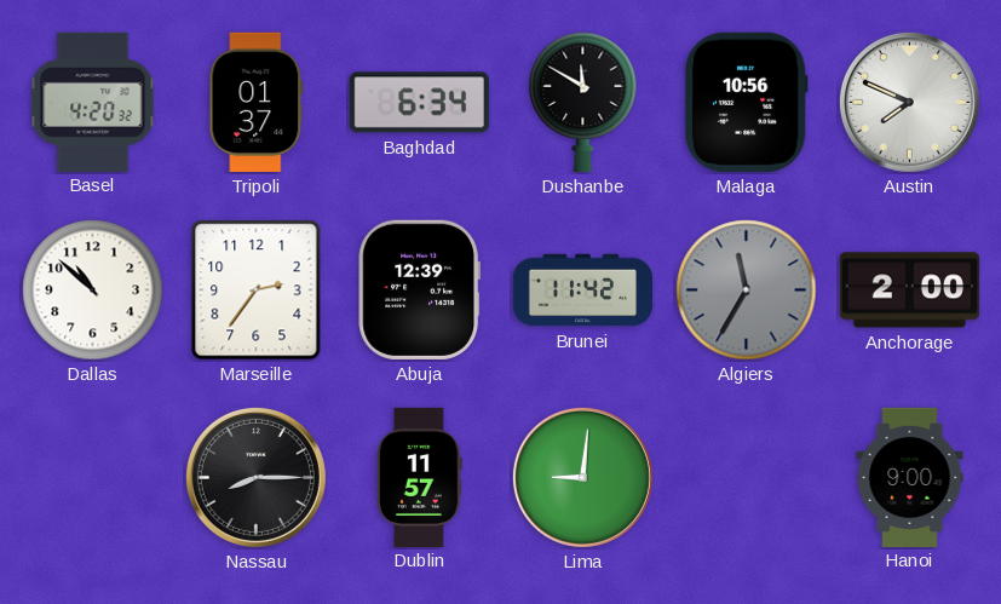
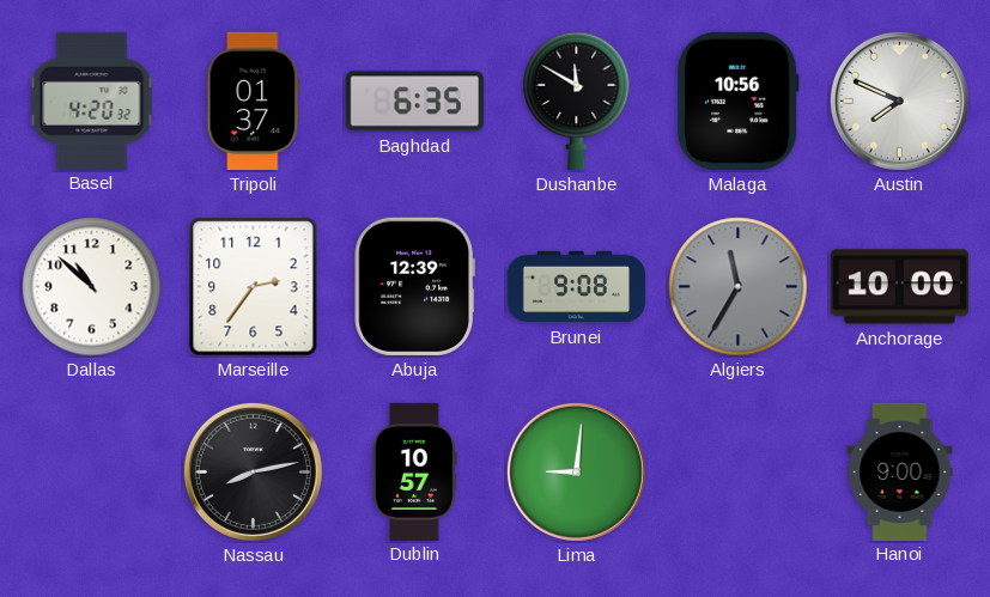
Baghdad: 6:34 -> 6:35
Brunei: 11:42 -> 9:08
Anchorage: 2:00 -> 10:00
Nassau: 8:15 -> 8:13
Dublin: 11:57 -> 10:57
